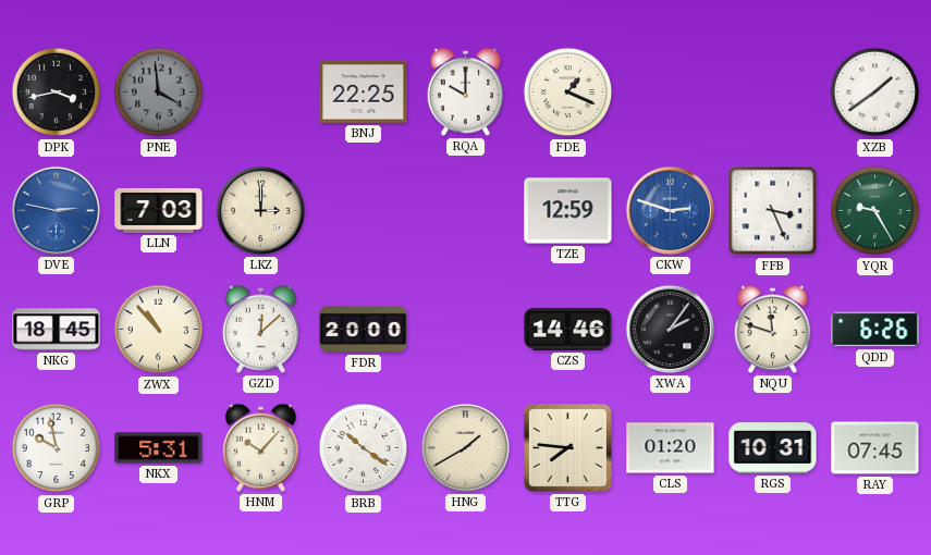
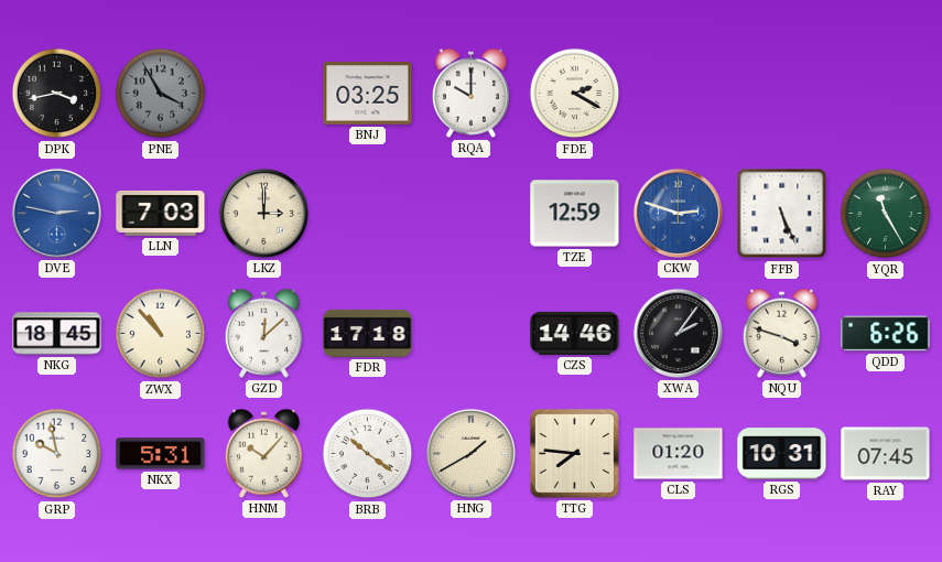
PNE: 3:59 -> 3:55
BNJ: 22:25 -> 03:25
FDE: 1:19 -> 2:20
XZB: 1:39 -> none
FFB: 3:26 -> 5:26
YQR: 9:25 -> 11:25
FDR: 20:00 -> 17:18
NQU: 11:48 -> 3:48
